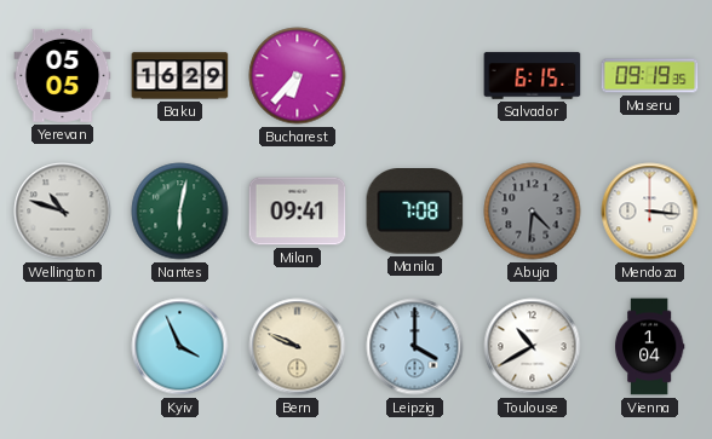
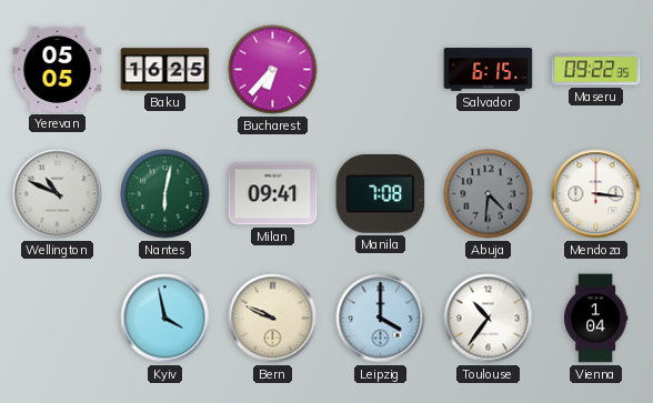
Baku: 16:29 -> 16:25
Maseru: 09:19 -> 09:22
Wellington: 10:48 -> 10:49
Kyiv: 3:56 -> 3:58
Toulouse: 10:40 -> 10:36
